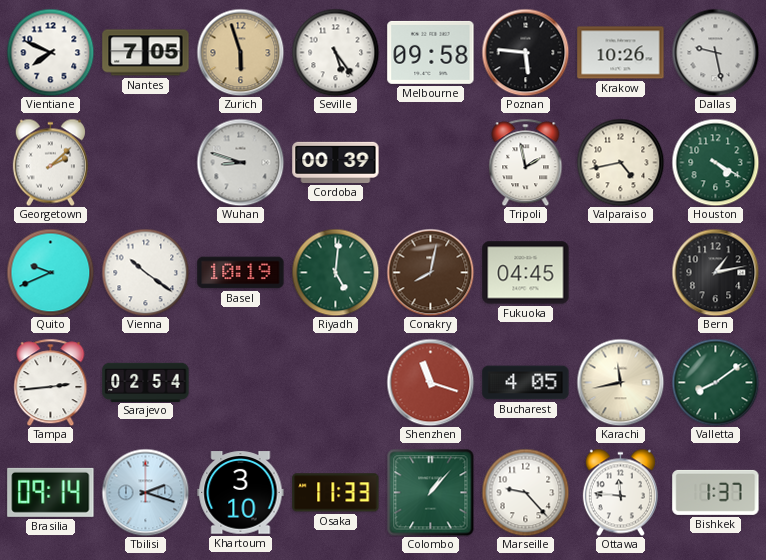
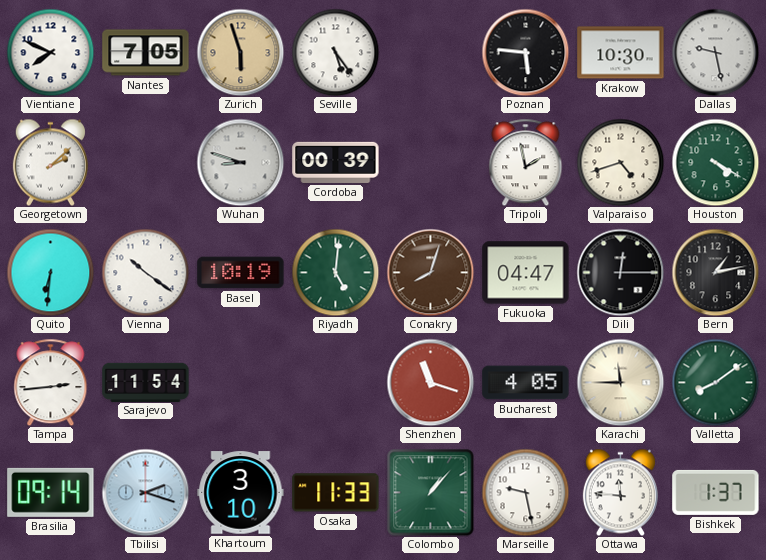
Melbourne: 09:58 -> none
Krakow: 10:26 -> 10:30
Valparaiso: 4:43 -> 4:42
Quito: 9:41 -> 6:31
Conakry: 8:02 -> 8:03
Fukuoka: 04:45 -> 04:47
Dili: none -> 12:15
Sarajevo: 02:54 -> 11:54
Karachi: 11:43 -> 11:45
Marseille: 9:23 -> 9:28
